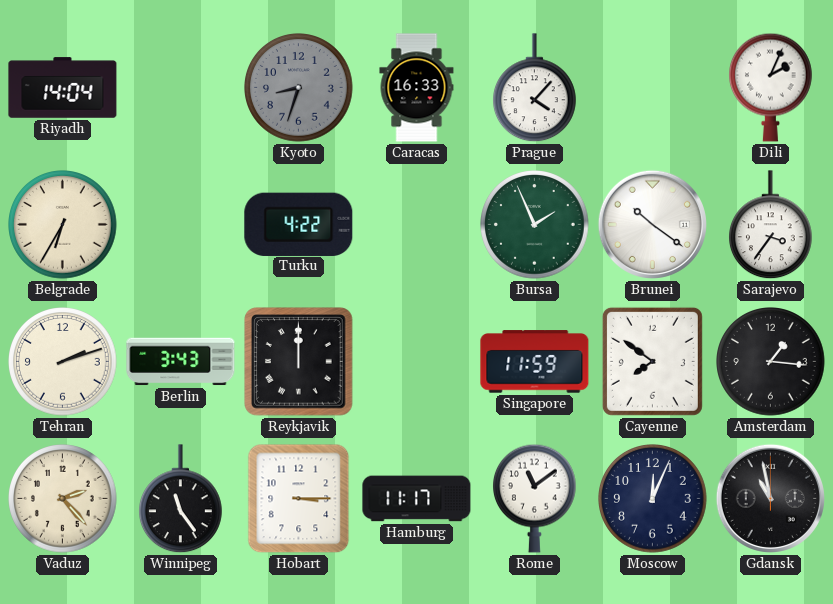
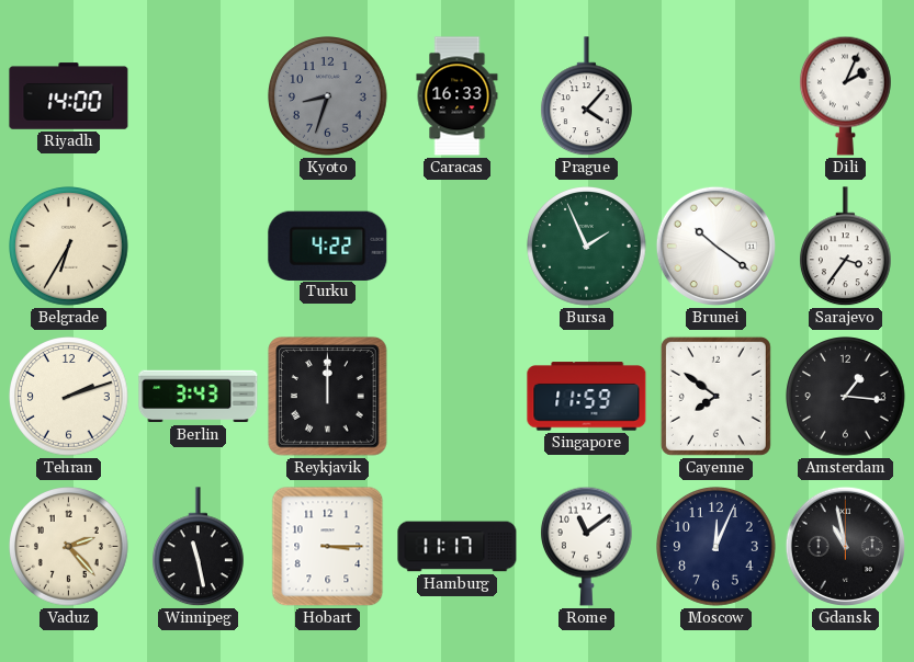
Riyadh: 14:04 -> 14:00
Winnipeg: 11:24 -> 11:28
